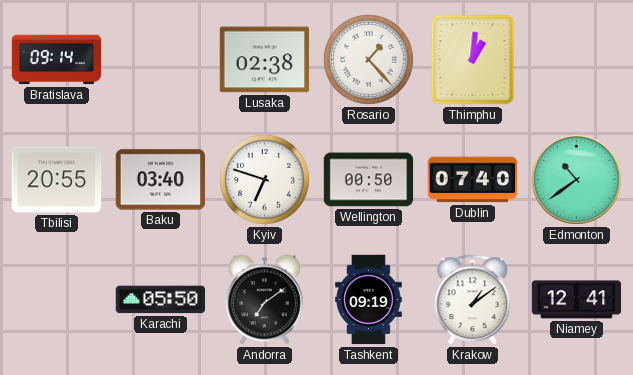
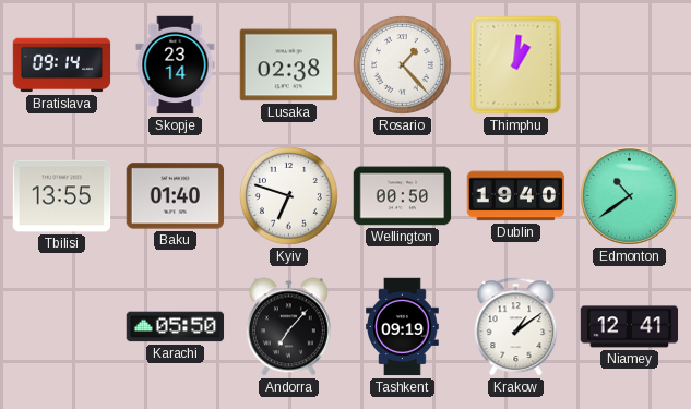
Skopje: none -> 23:14
Tbilisi: 20:55 -> 13:55
Baku: 03:40 -> 01:40
Dublin: 07:40 -> 19:40
Andorra: 7:09 -> 7:07
